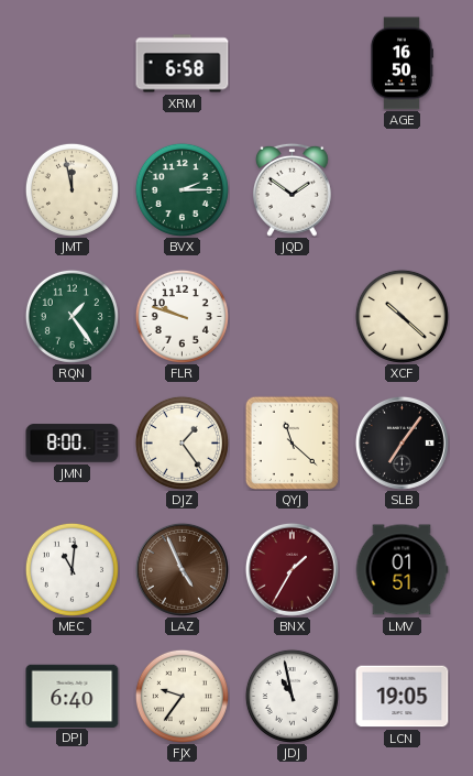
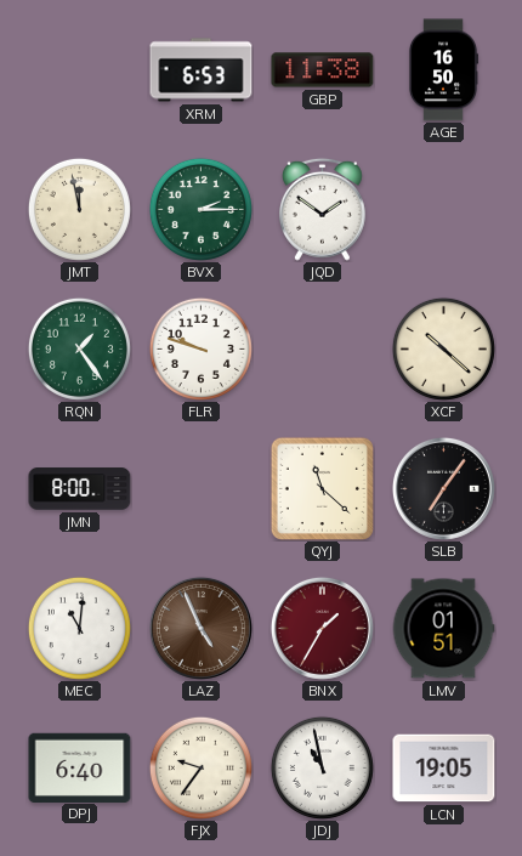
XRM: 6:58 -> 6:53
GBP: none -> 11:38
DJZ: 1:24 -> none
